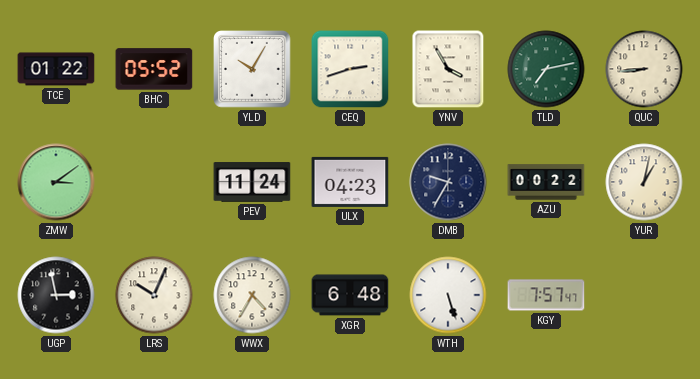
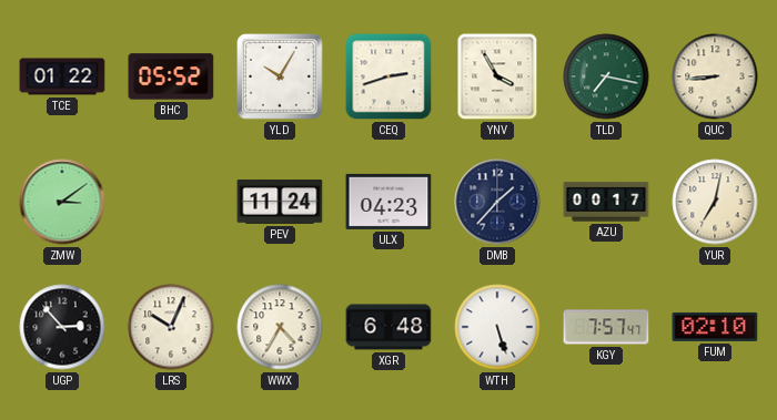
TLD: 7:13 -> 7:17
DMB: 9:35 -> 1:37
AZU: 00:22 -> 00:17
YUR: 1:02 -> 7:02
UGP: 2:58 -> 2:53
FUM: none -> 02:10
